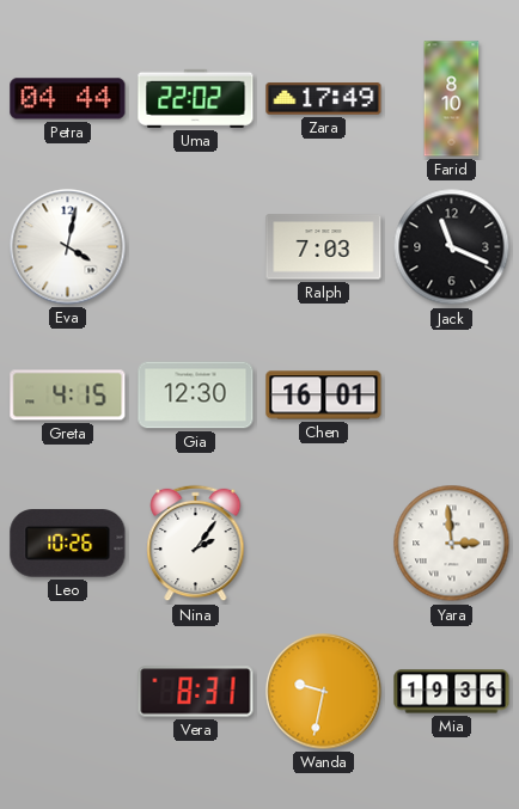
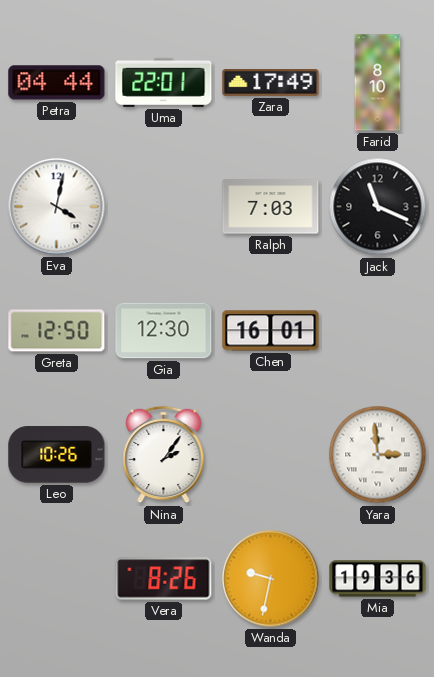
Uma: 22:02 -> 22:01
Greta: 4:15 -> 12:50
Vera: 8:31 -> 8:26
